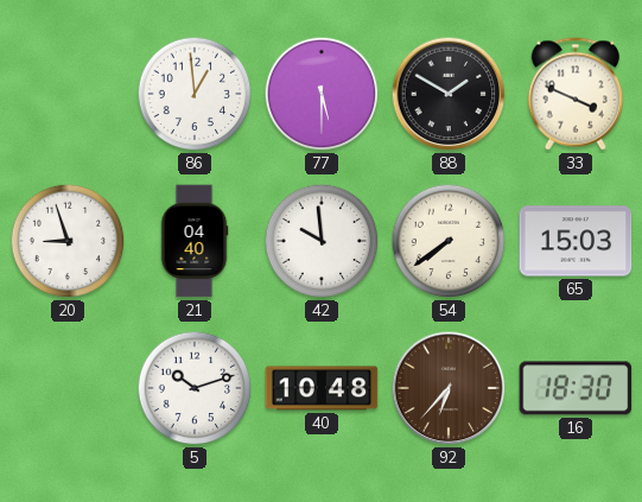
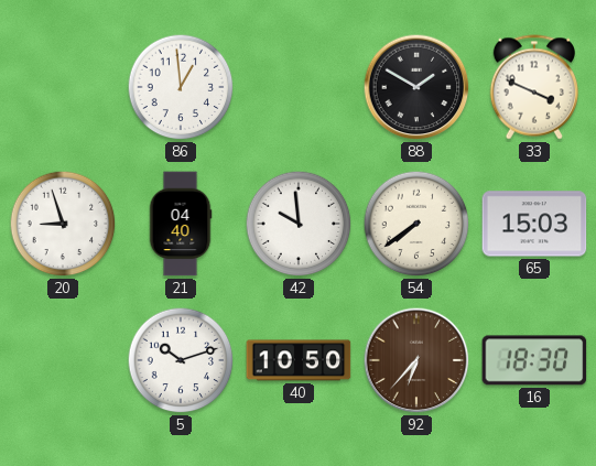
77: 5:30 -> none
40: 10:48 -> 10:50
